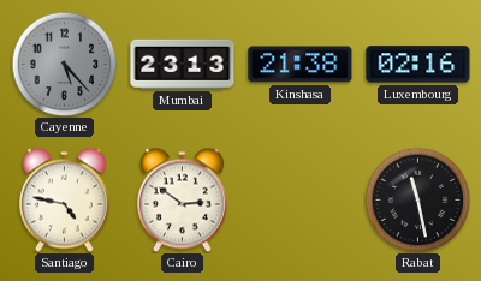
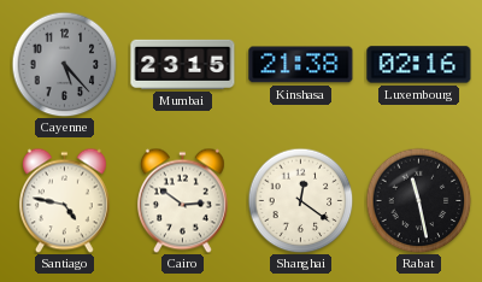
Mumbai: 23:13 -> 23:15
Shanghai: none -> 12:21
